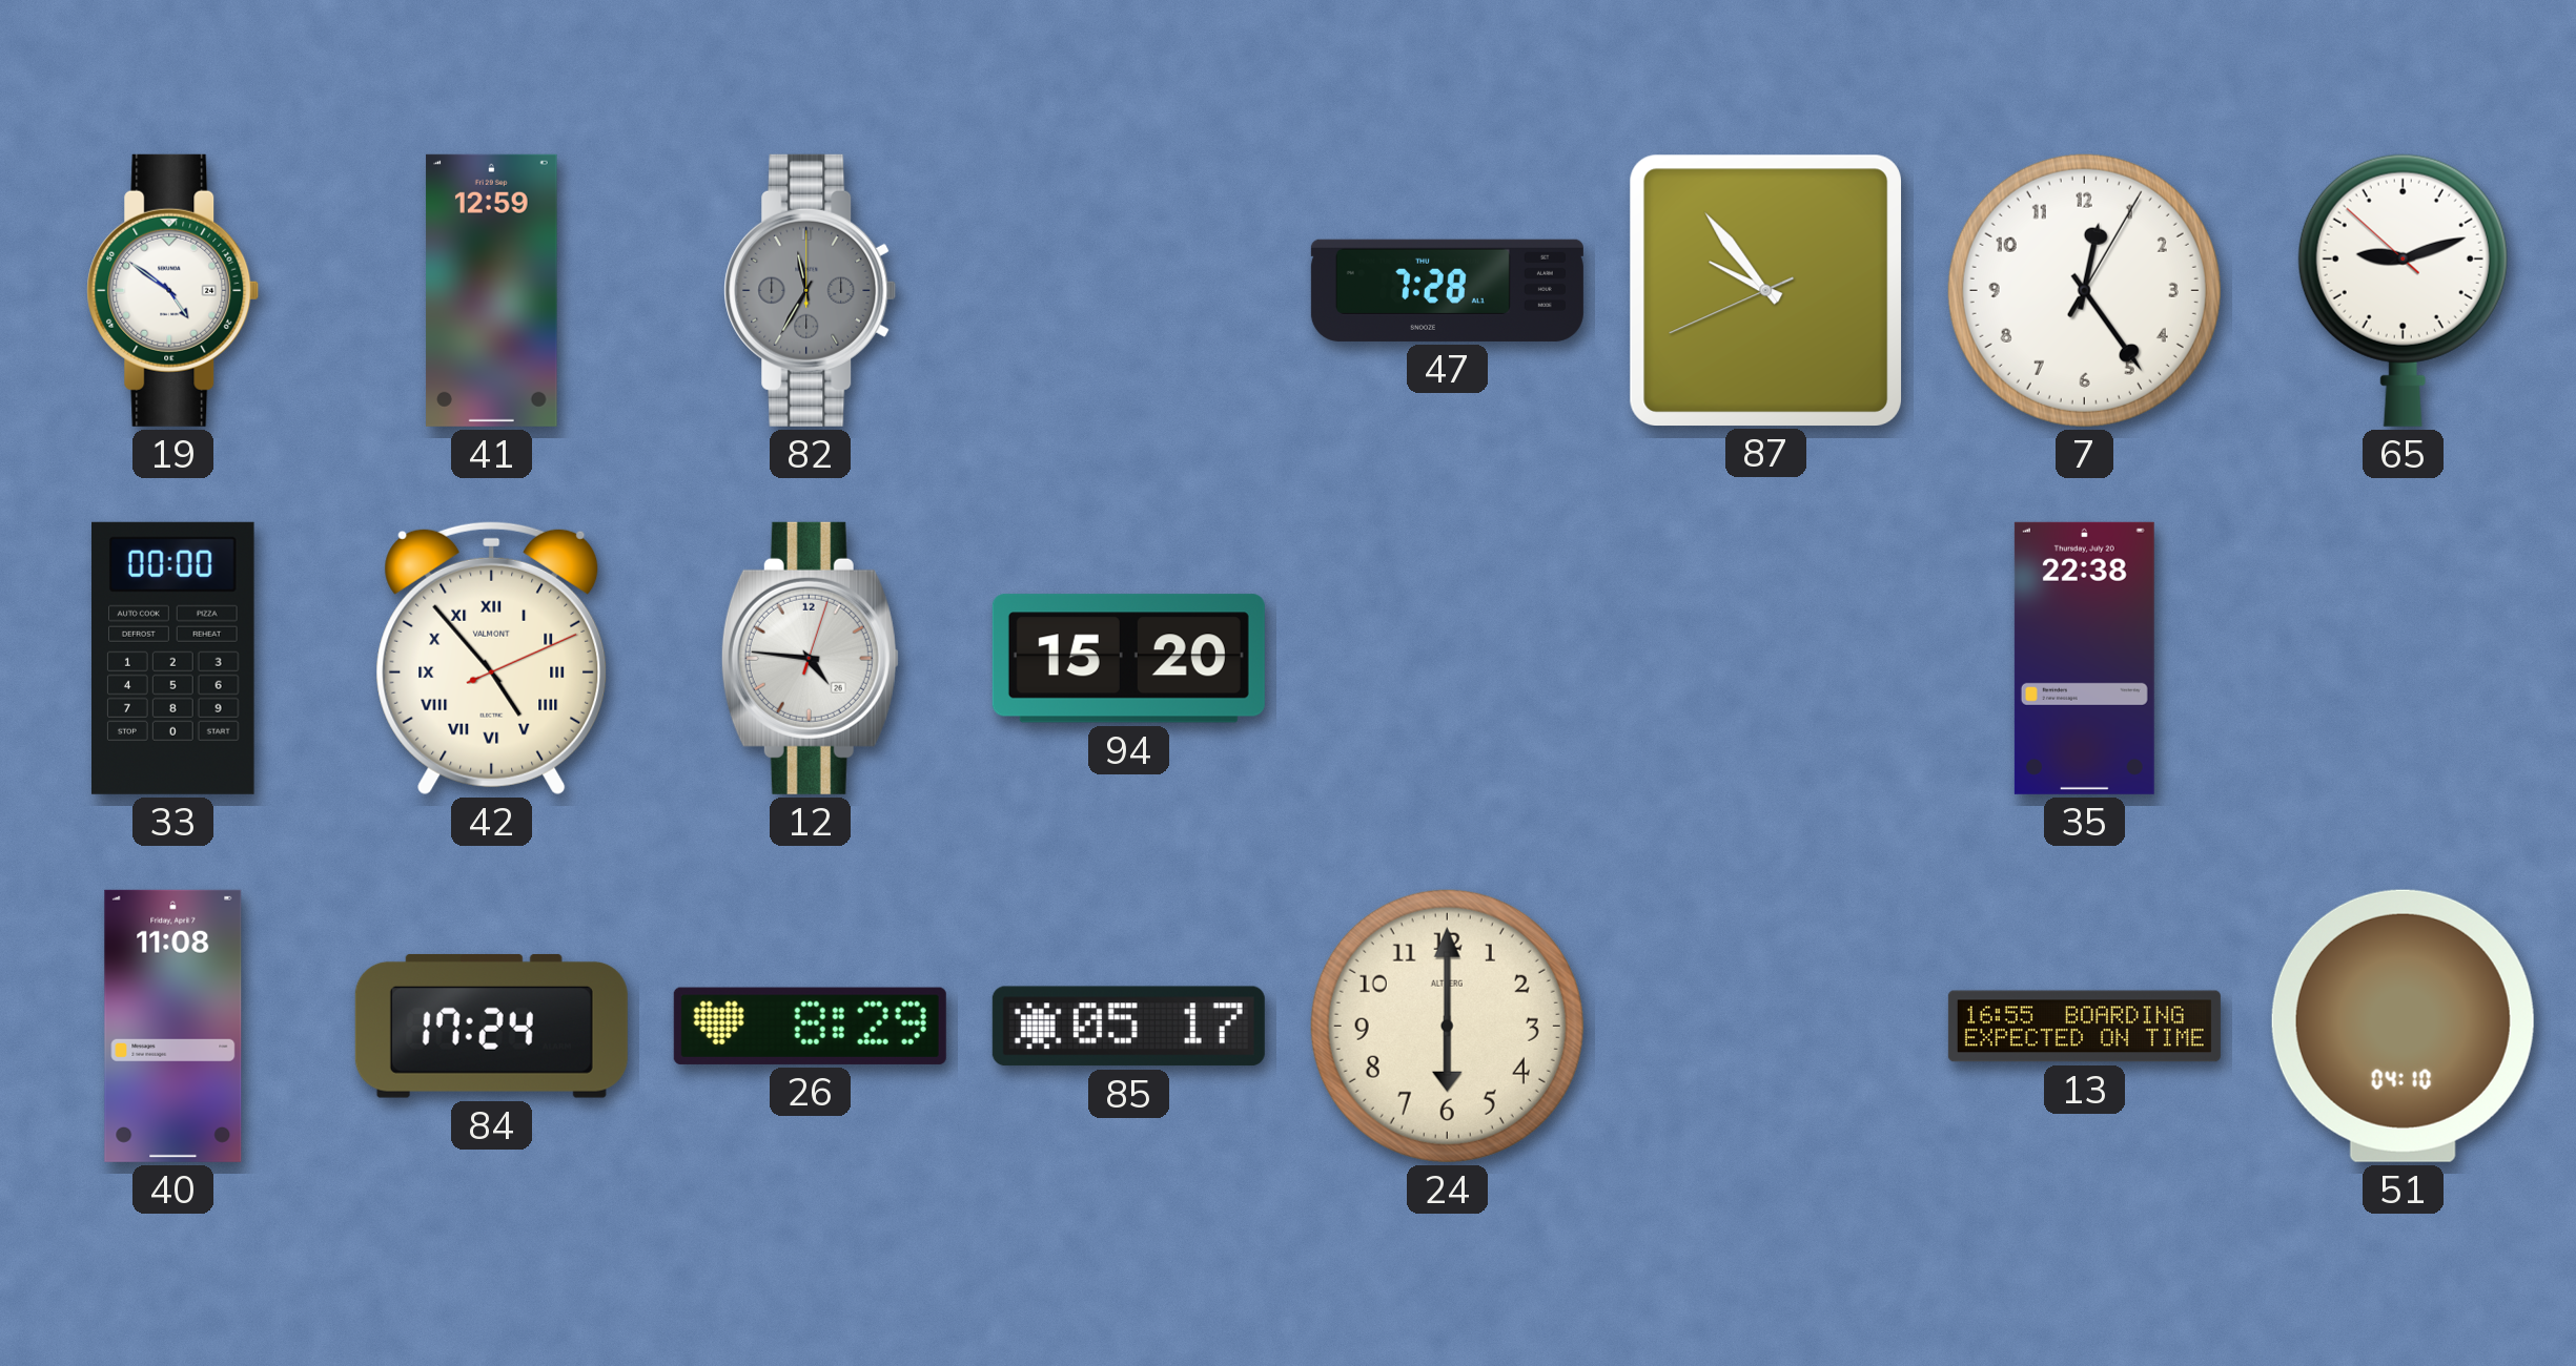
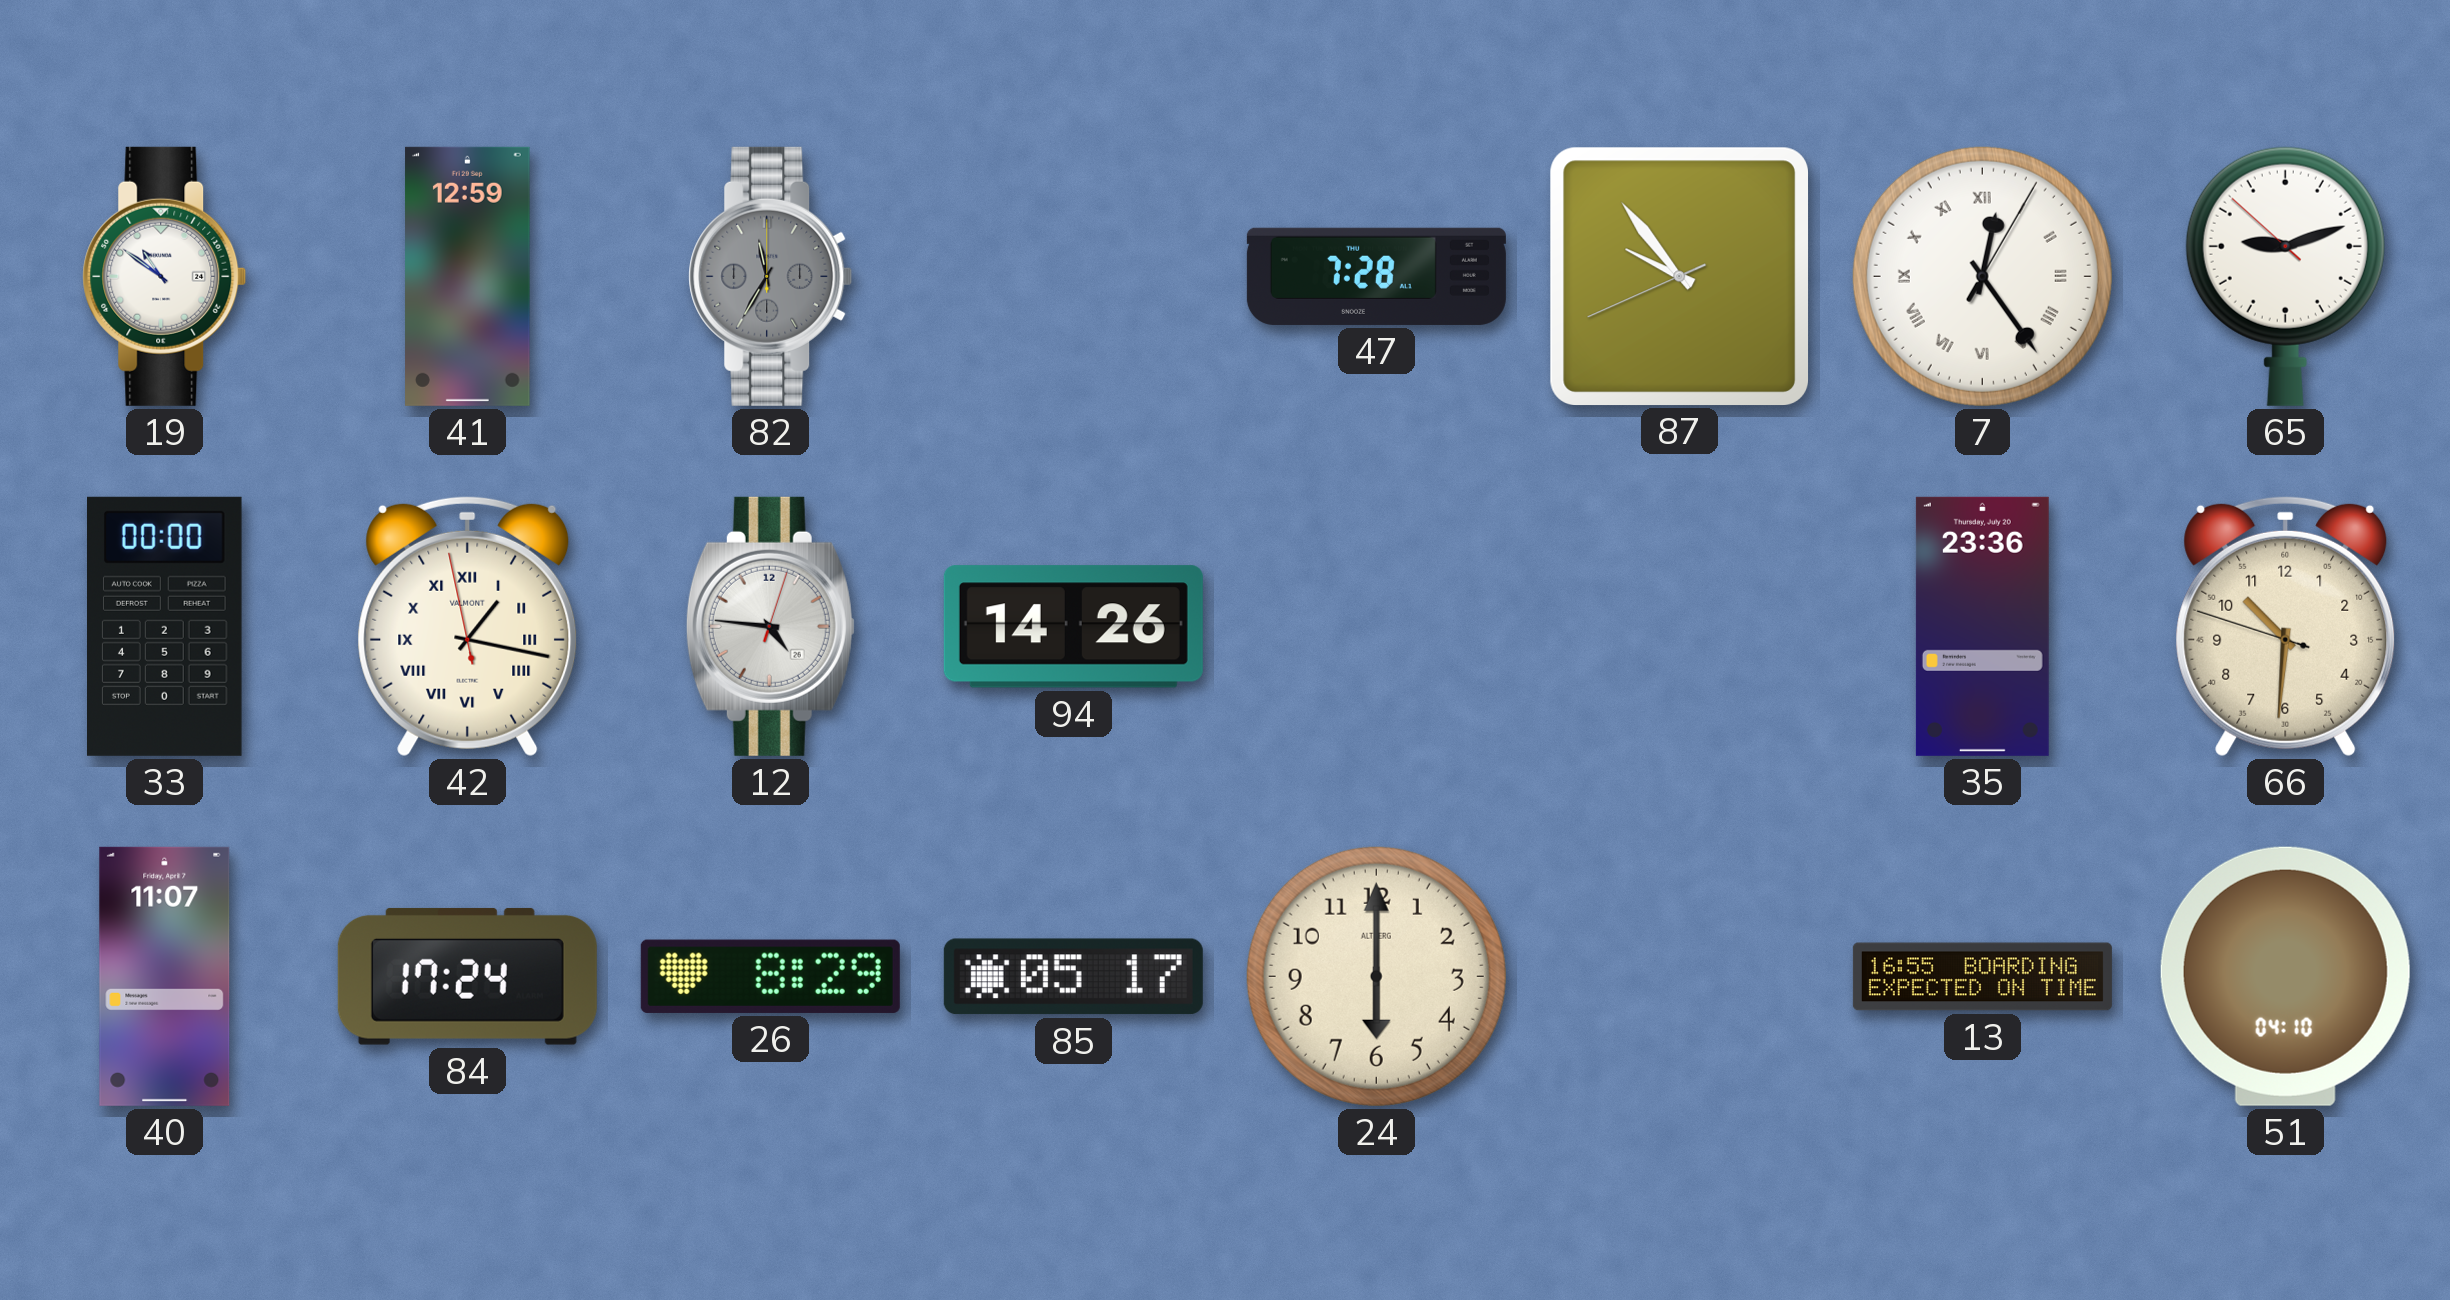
19: 4:51 -> 10:51
7 numerals: Arabic -> Roman
42: 4:53 -> 1:16
94: 15:20 -> 14:26
35: 22:38 -> 23:36
66: none -> 10:30
40: 11:08 -> 11:07
